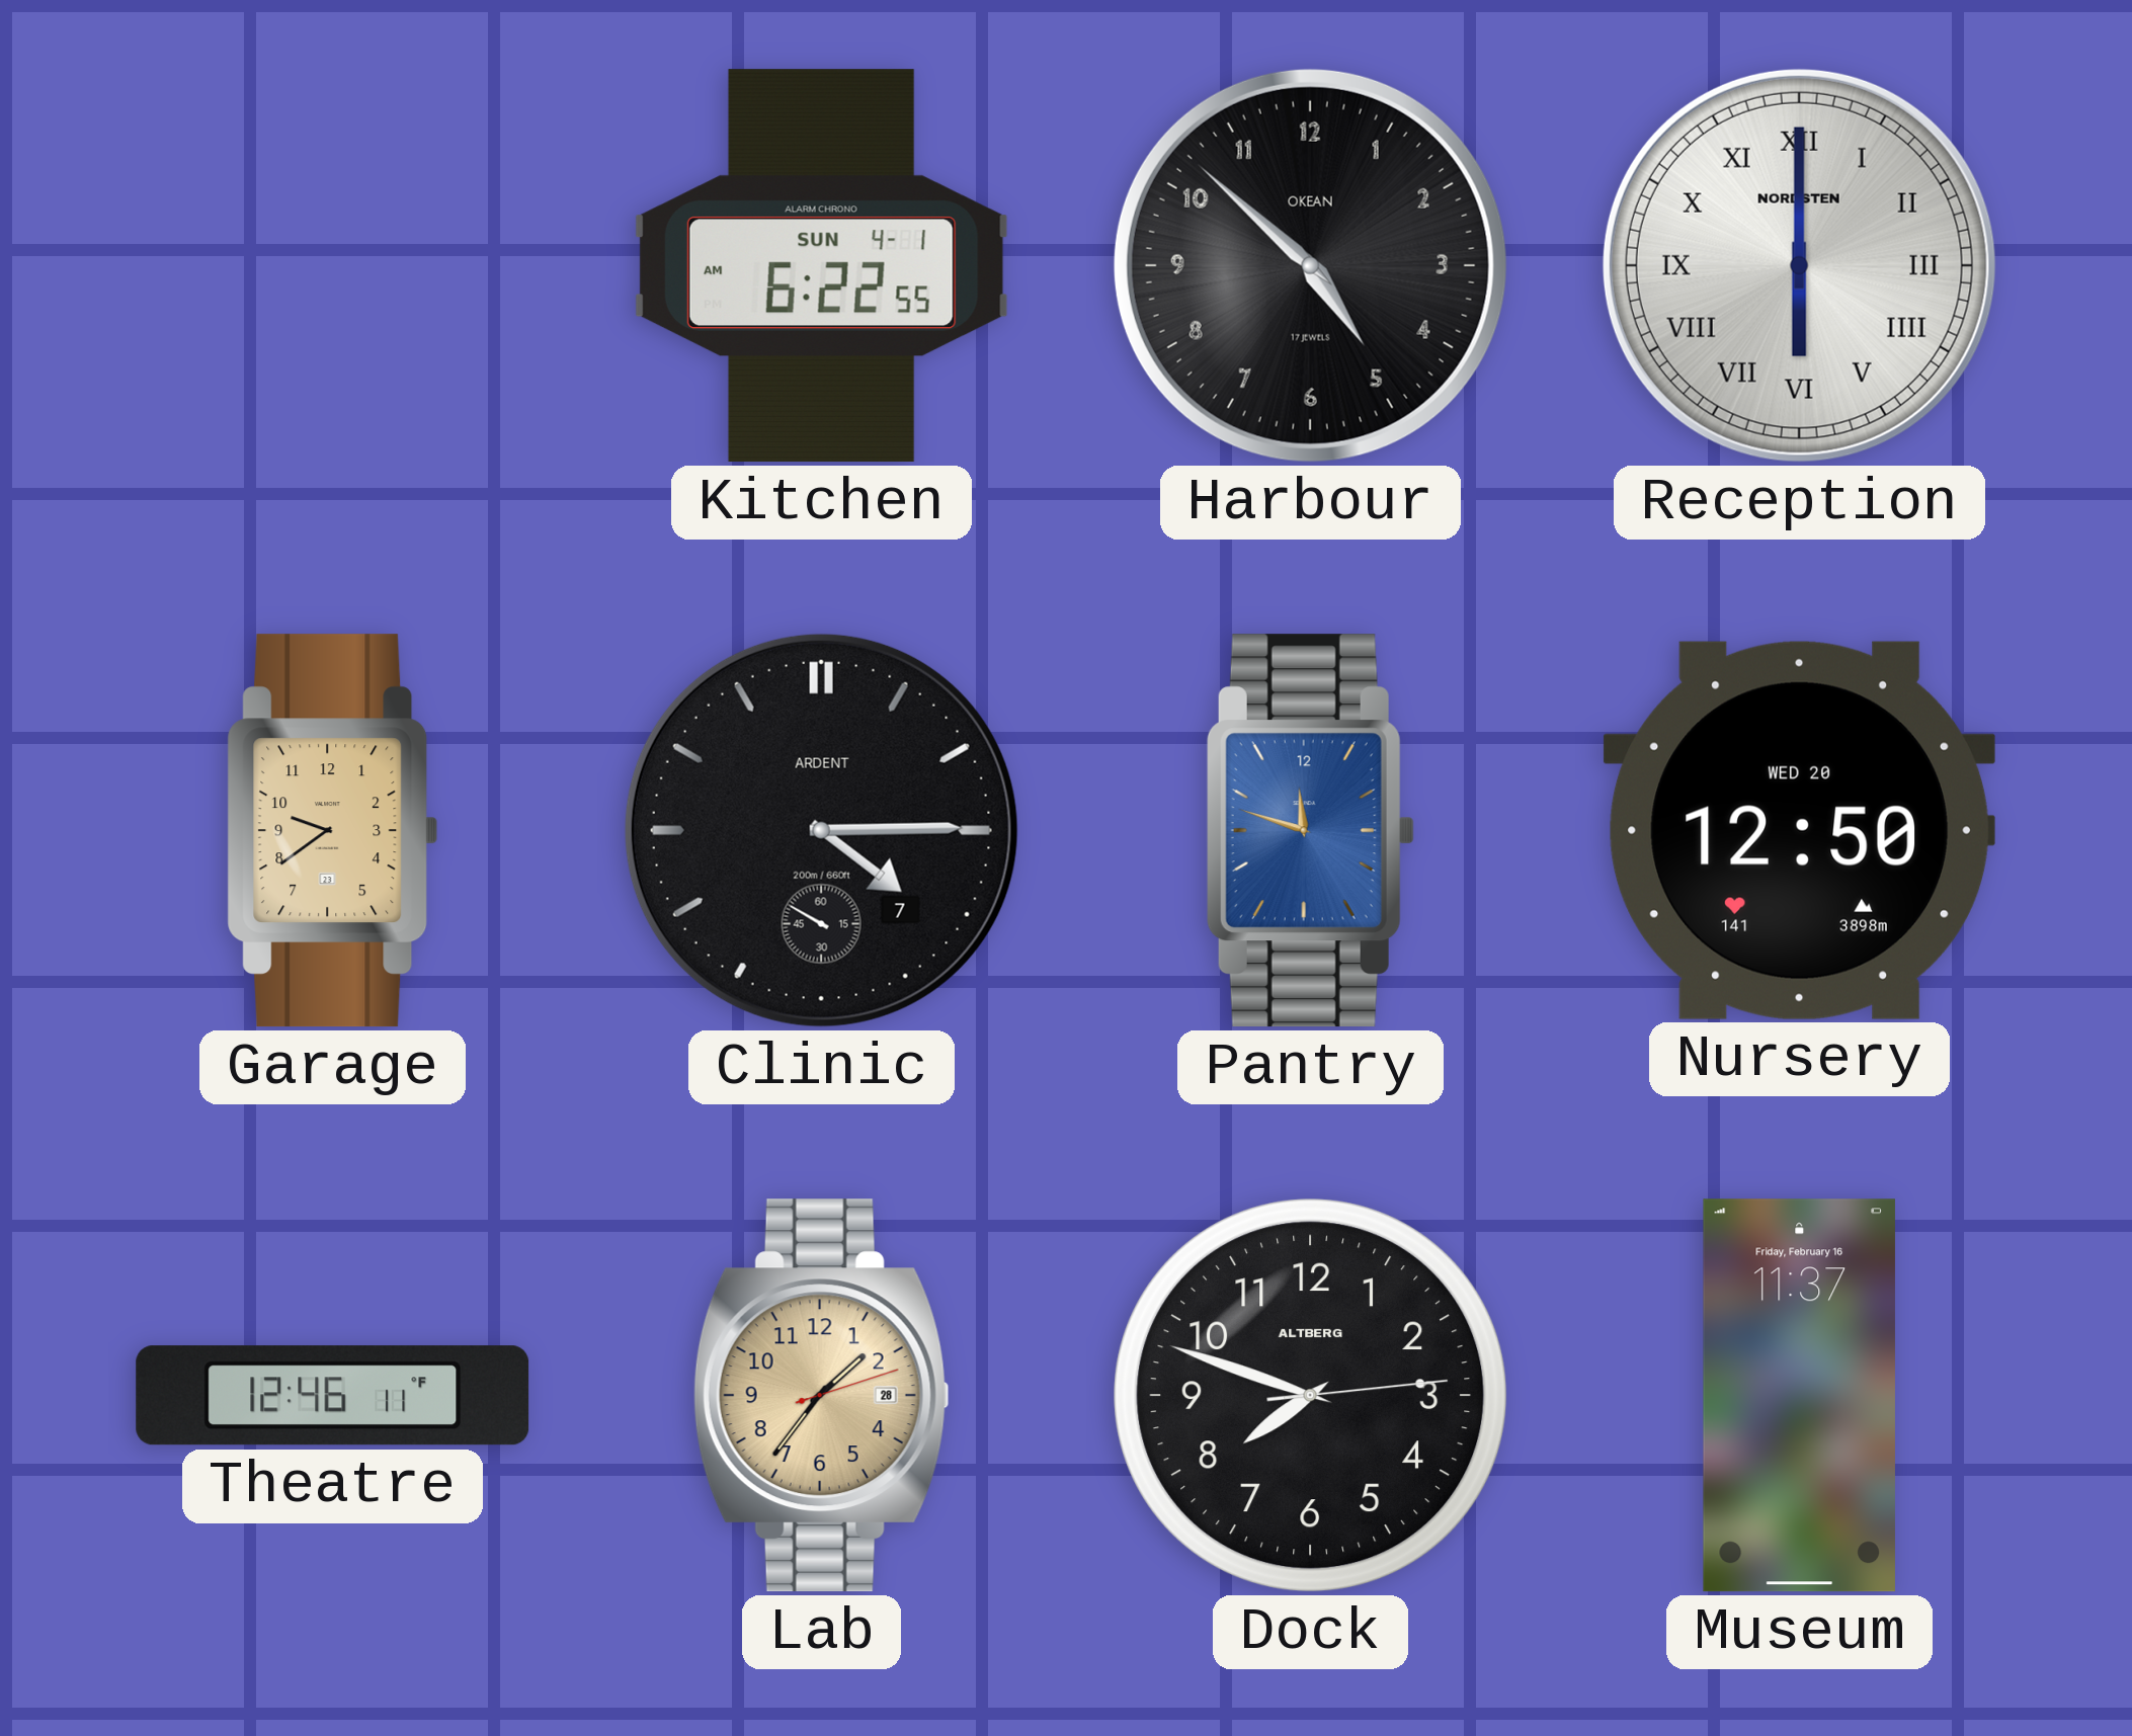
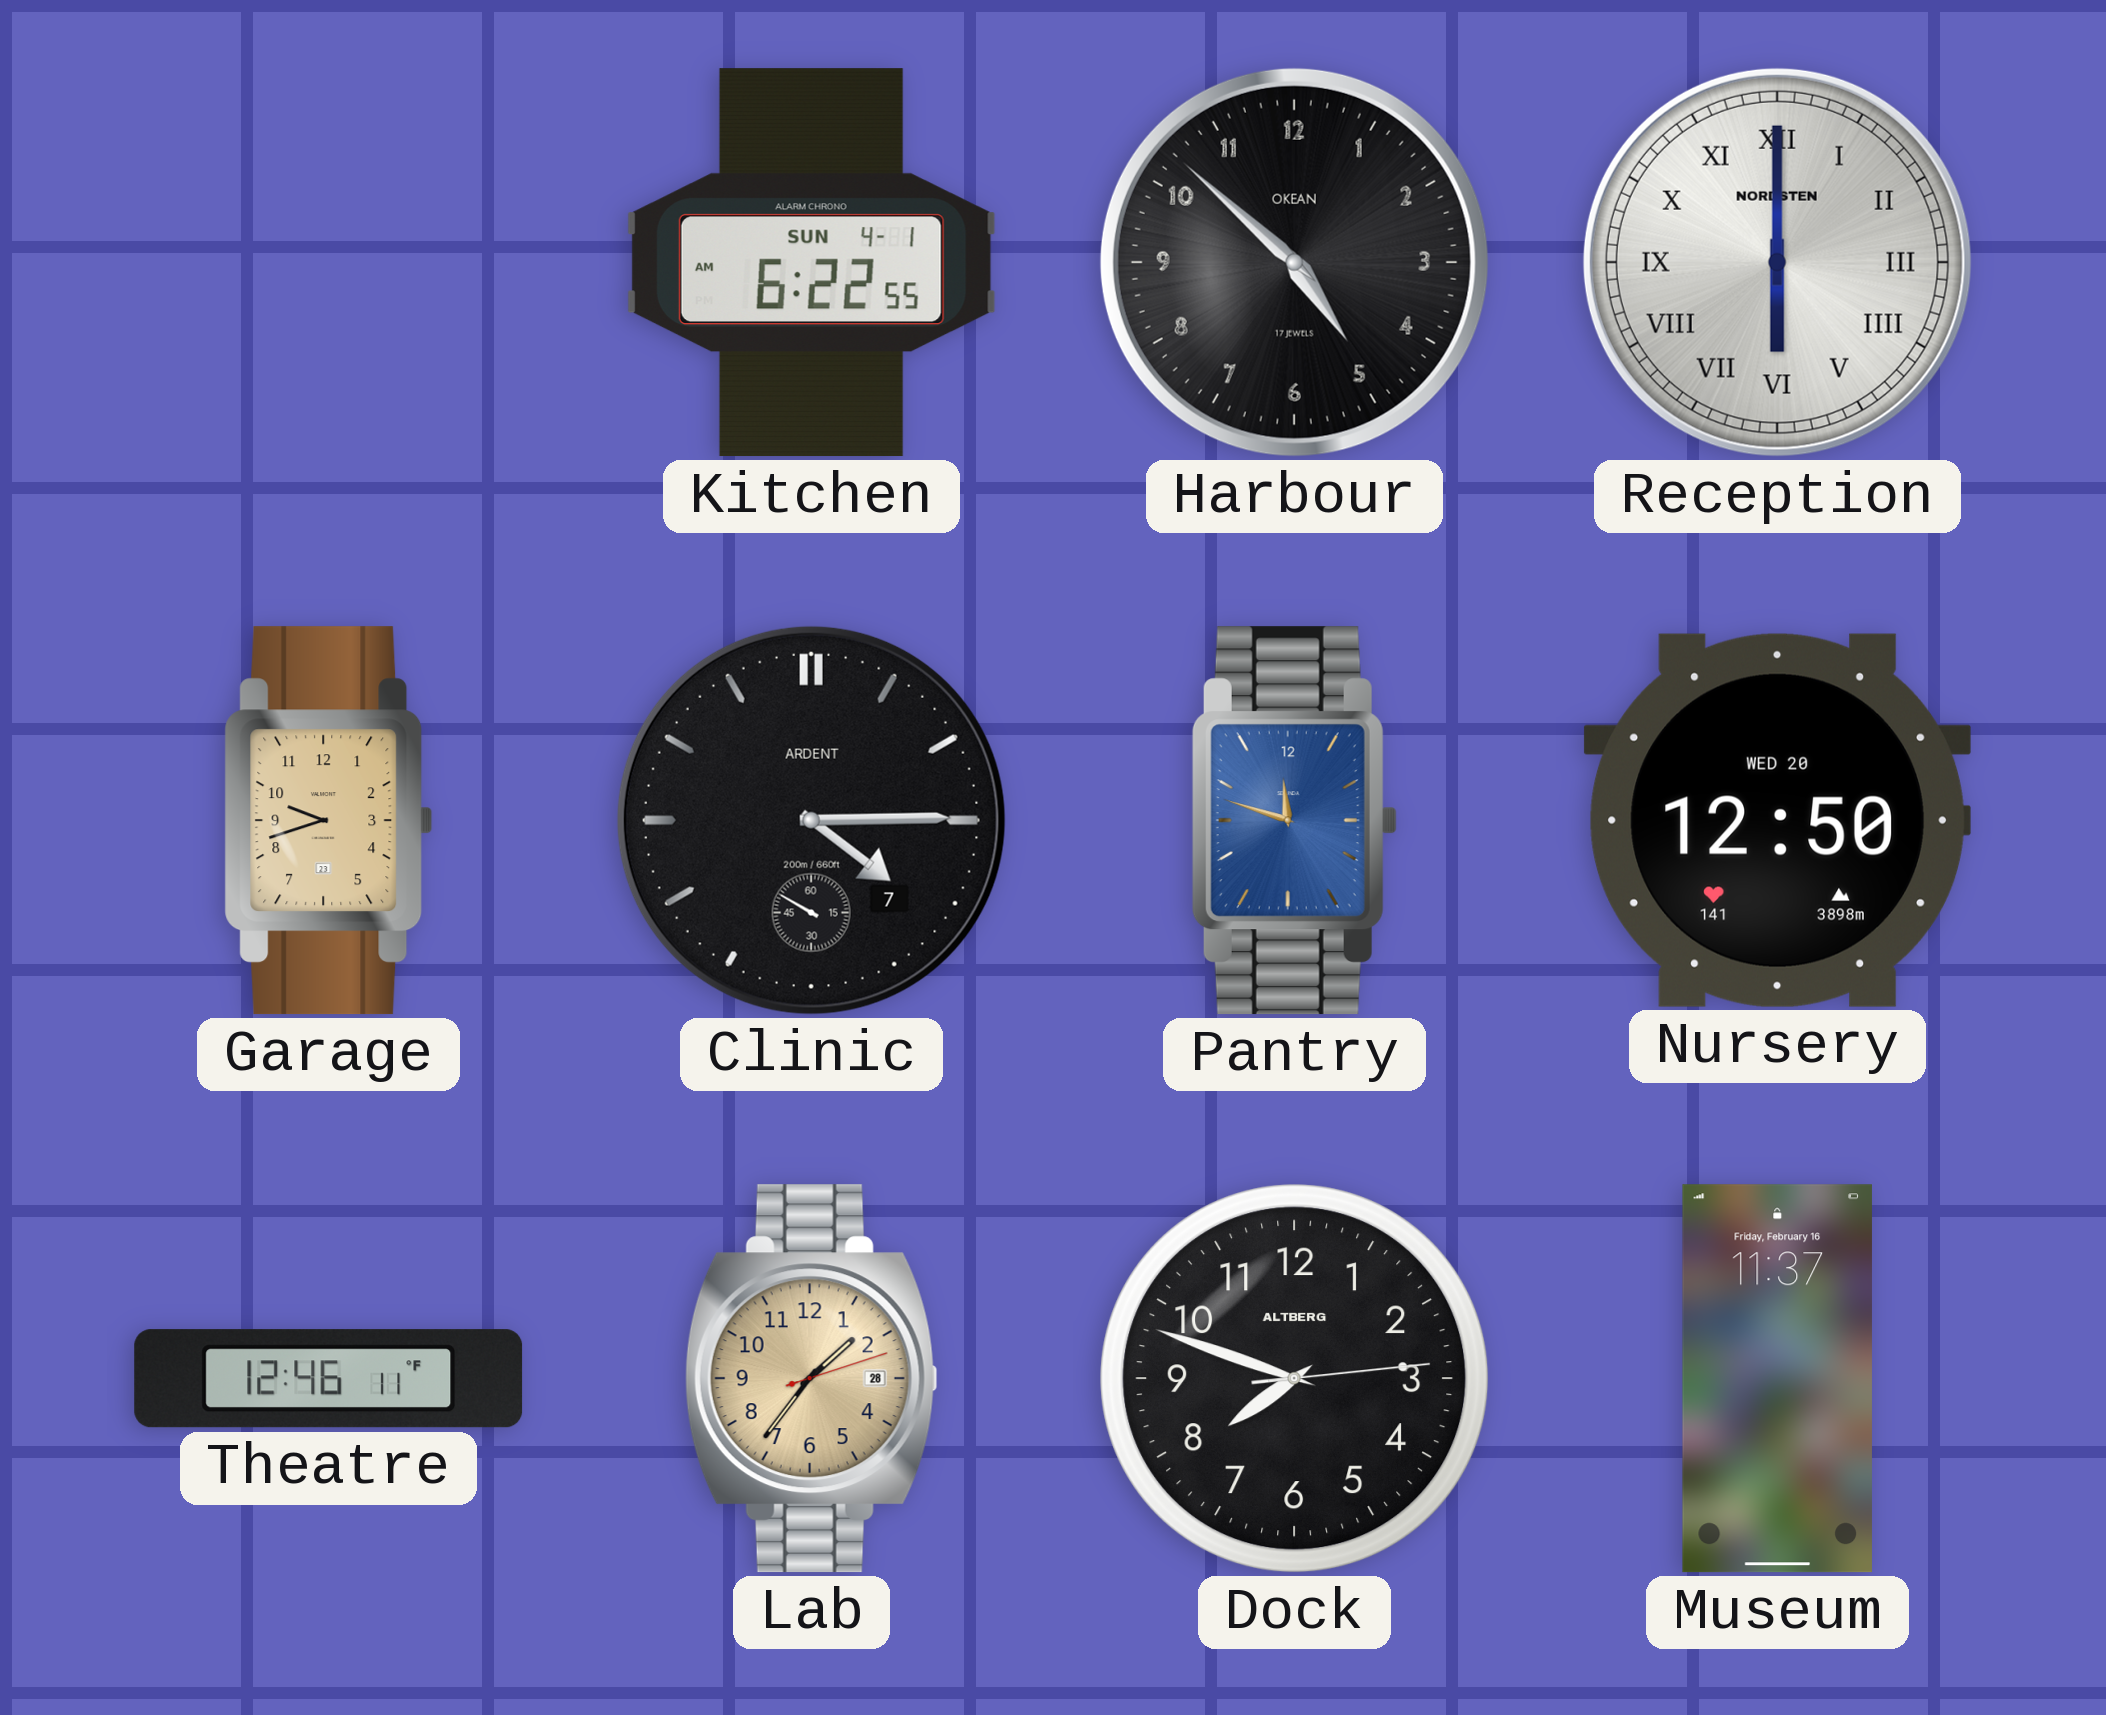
Garage: 9:39 -> 9:42
